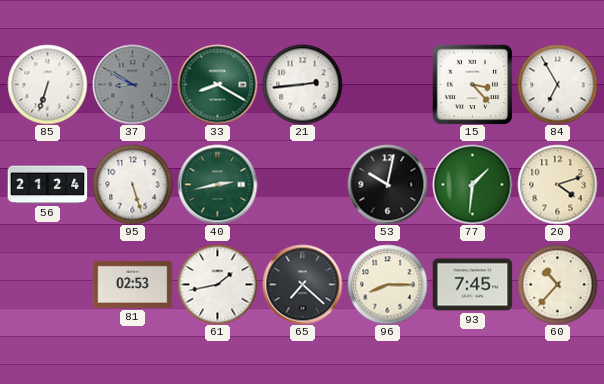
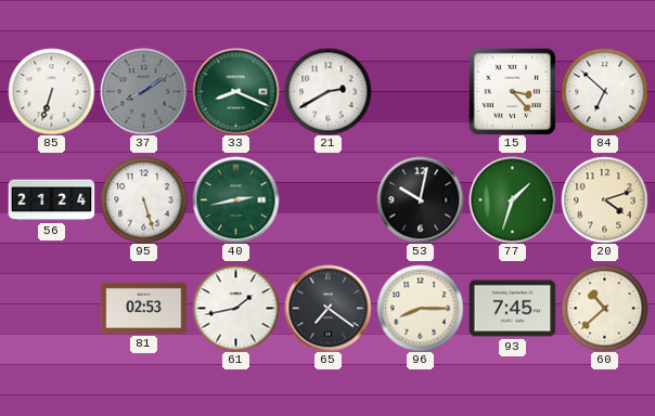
37: 8:50 -> 8:09
33: 8:20 -> 8:19
21: 2:44 -> 2:40
84: 6:55 -> 6:52
77: 1:31 -> 1:33
65: 7:22 -> 7:21
60: 10:37 -> 10:38
